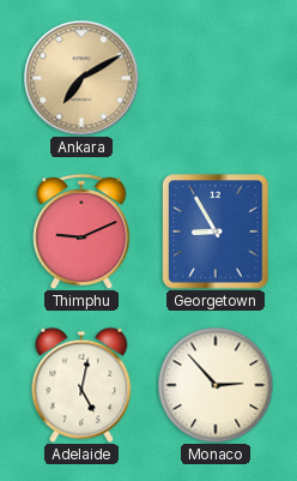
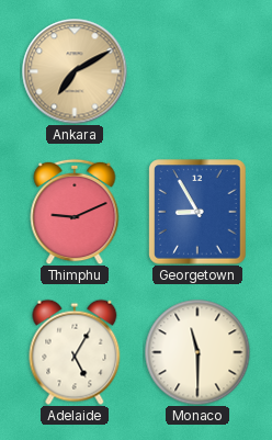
Adelaide: 5:02 -> 5:05
Monaco: 2:53 -> 11:30
